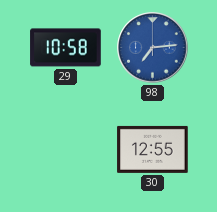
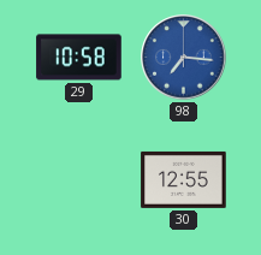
98: 7:14 -> 7:16
